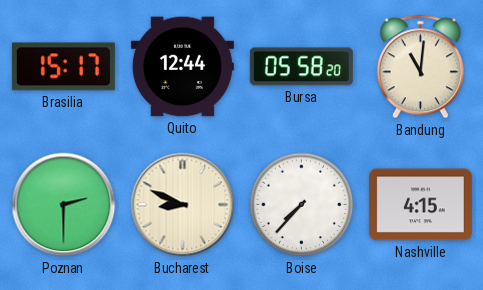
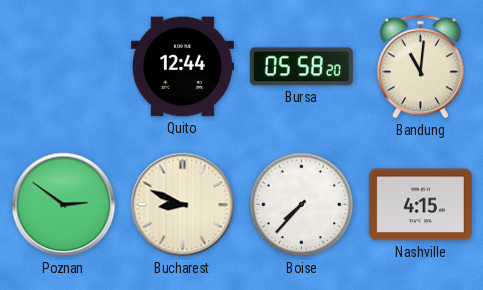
Brasilia: 15:17 -> none
Poznan: 2:30 -> 2:51
